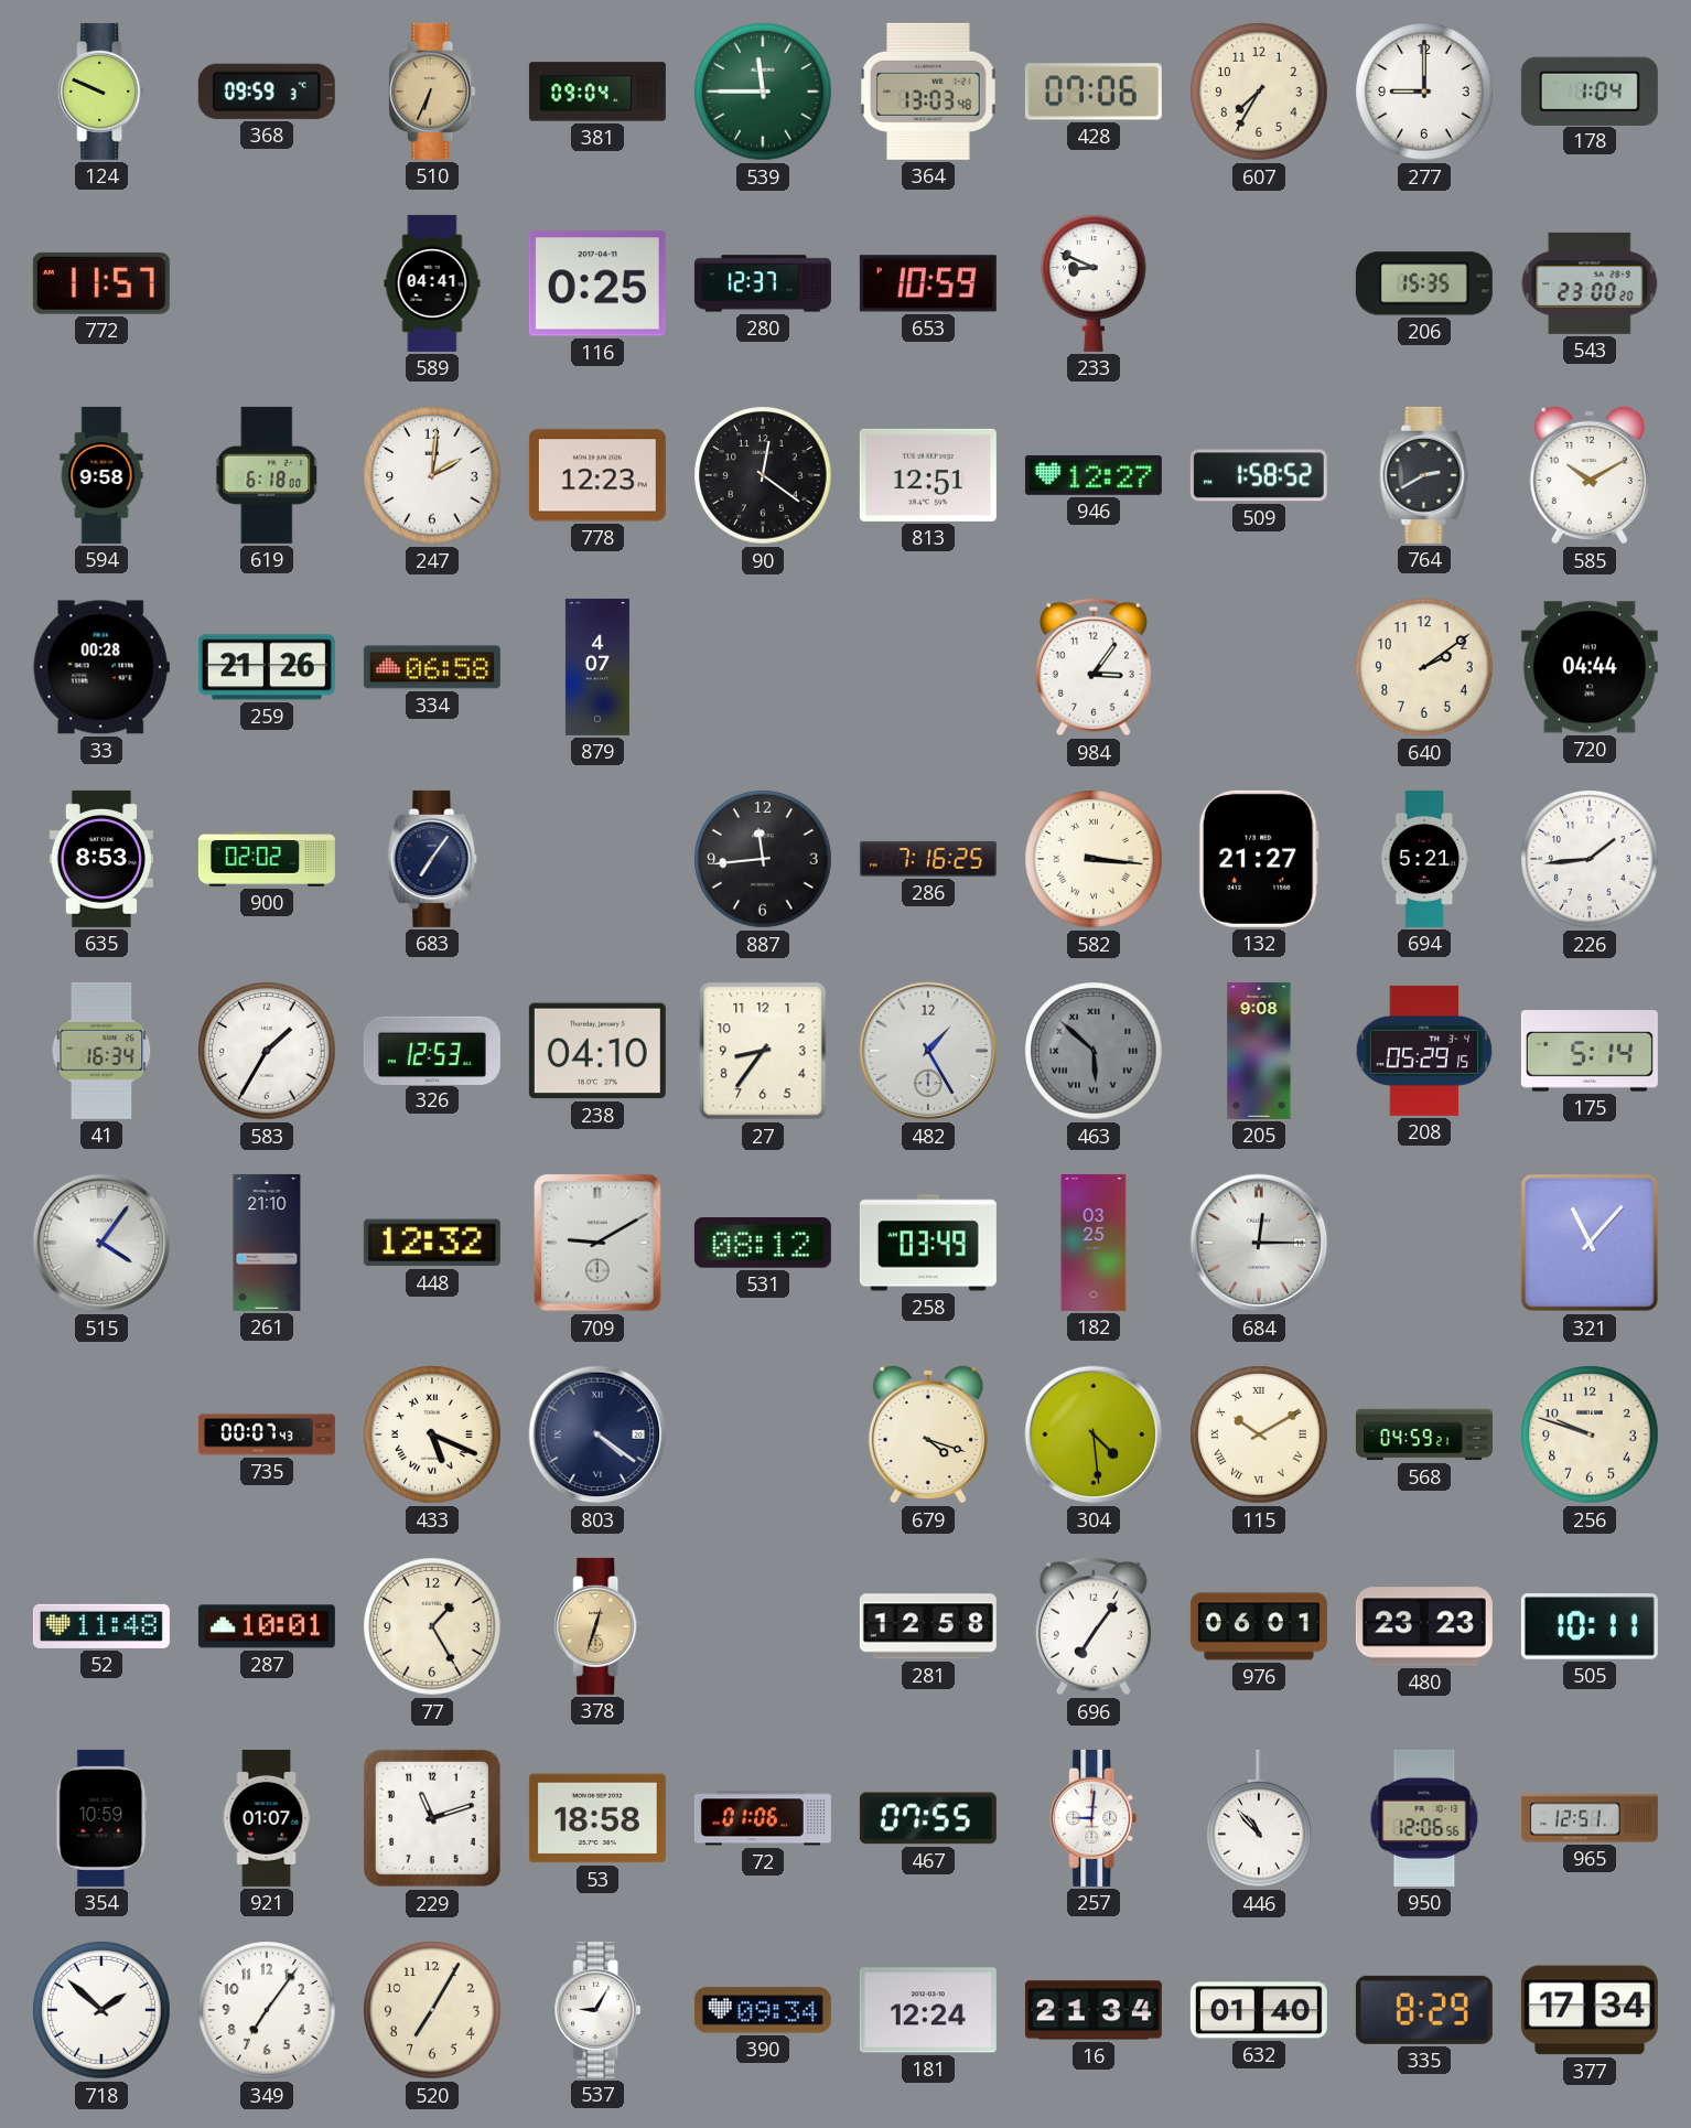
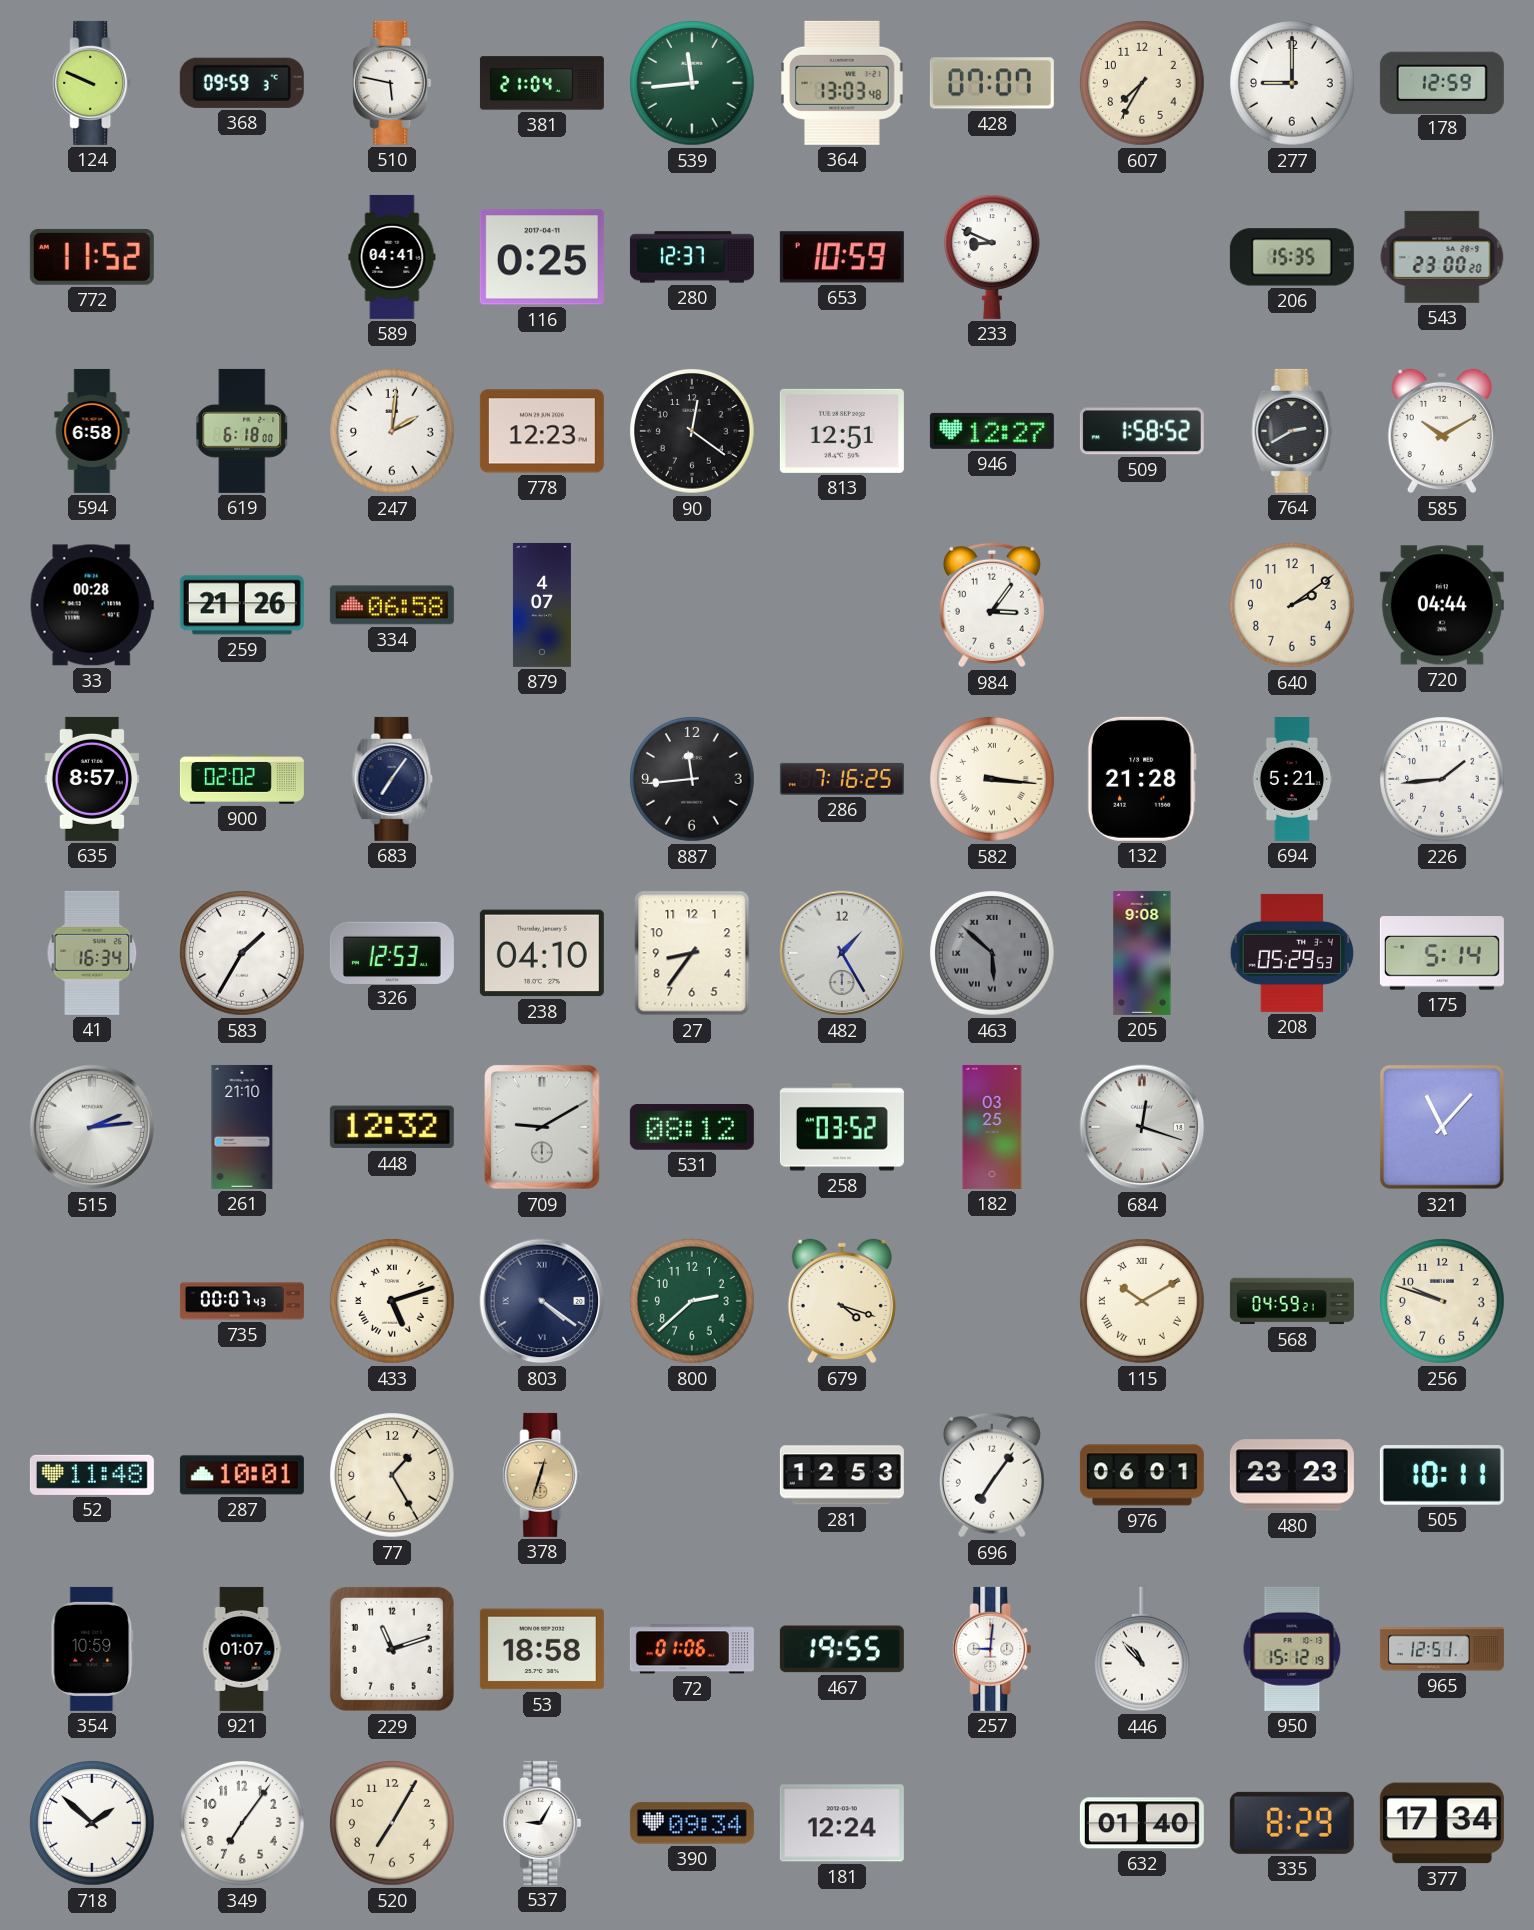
510: 6:34 -> 5:47
510 dial: champagne -> white
381: 09:04 -> 21:04
539: 11:45 -> 11:44
428: 07:06 -> 07:07
178: 1:04 -> 12:59
772: 11:57 -> 11:52
594: 9:58 -> 6:58
635: 8:53 -> 8:57
132: 21:27 -> 21:28
208: 05:29:15 -> 05:29:53
515: 4:06 -> 2:14
258: 03:49 -> 03:52
684: 12:15 -> 12:18
433: 5:19 -> 5:12
800: none -> 2:38
304: 4:29 -> none
281: 12:58 -> 12:53
467: 07:55 -> 19:55
950: 12:06 -> 15:12
16: 21:34 -> none
